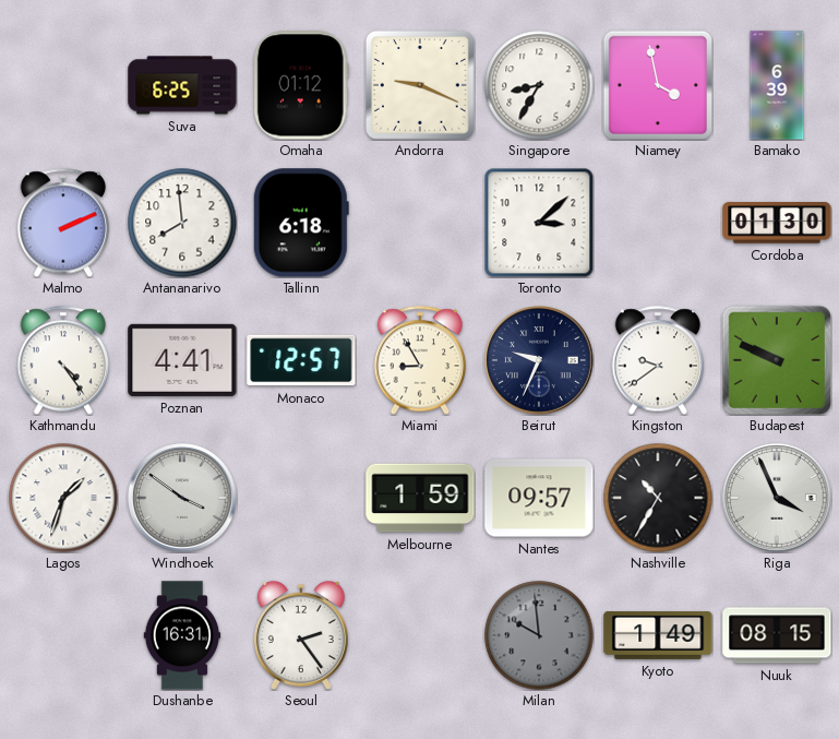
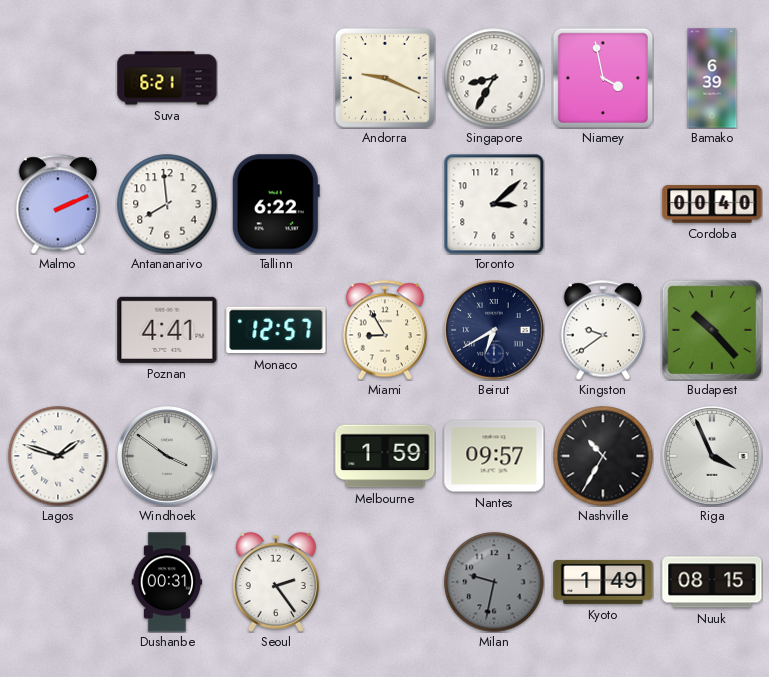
Suva: 6:25 -> 6:21
Omaha: 01:12 -> none
Tallinn: 6:18 -> 6:22
Cordoba: 01:30 -> 00:40
Kathmandu: 4:24 -> none
Beirut: 9:34 -> 6:40
Budapest: 9:49 -> 10:23
Lagos: 1:33 -> 1:48
Dushanbe: 16:31 -> 00:31
Milan: 9:59 -> 9:32
